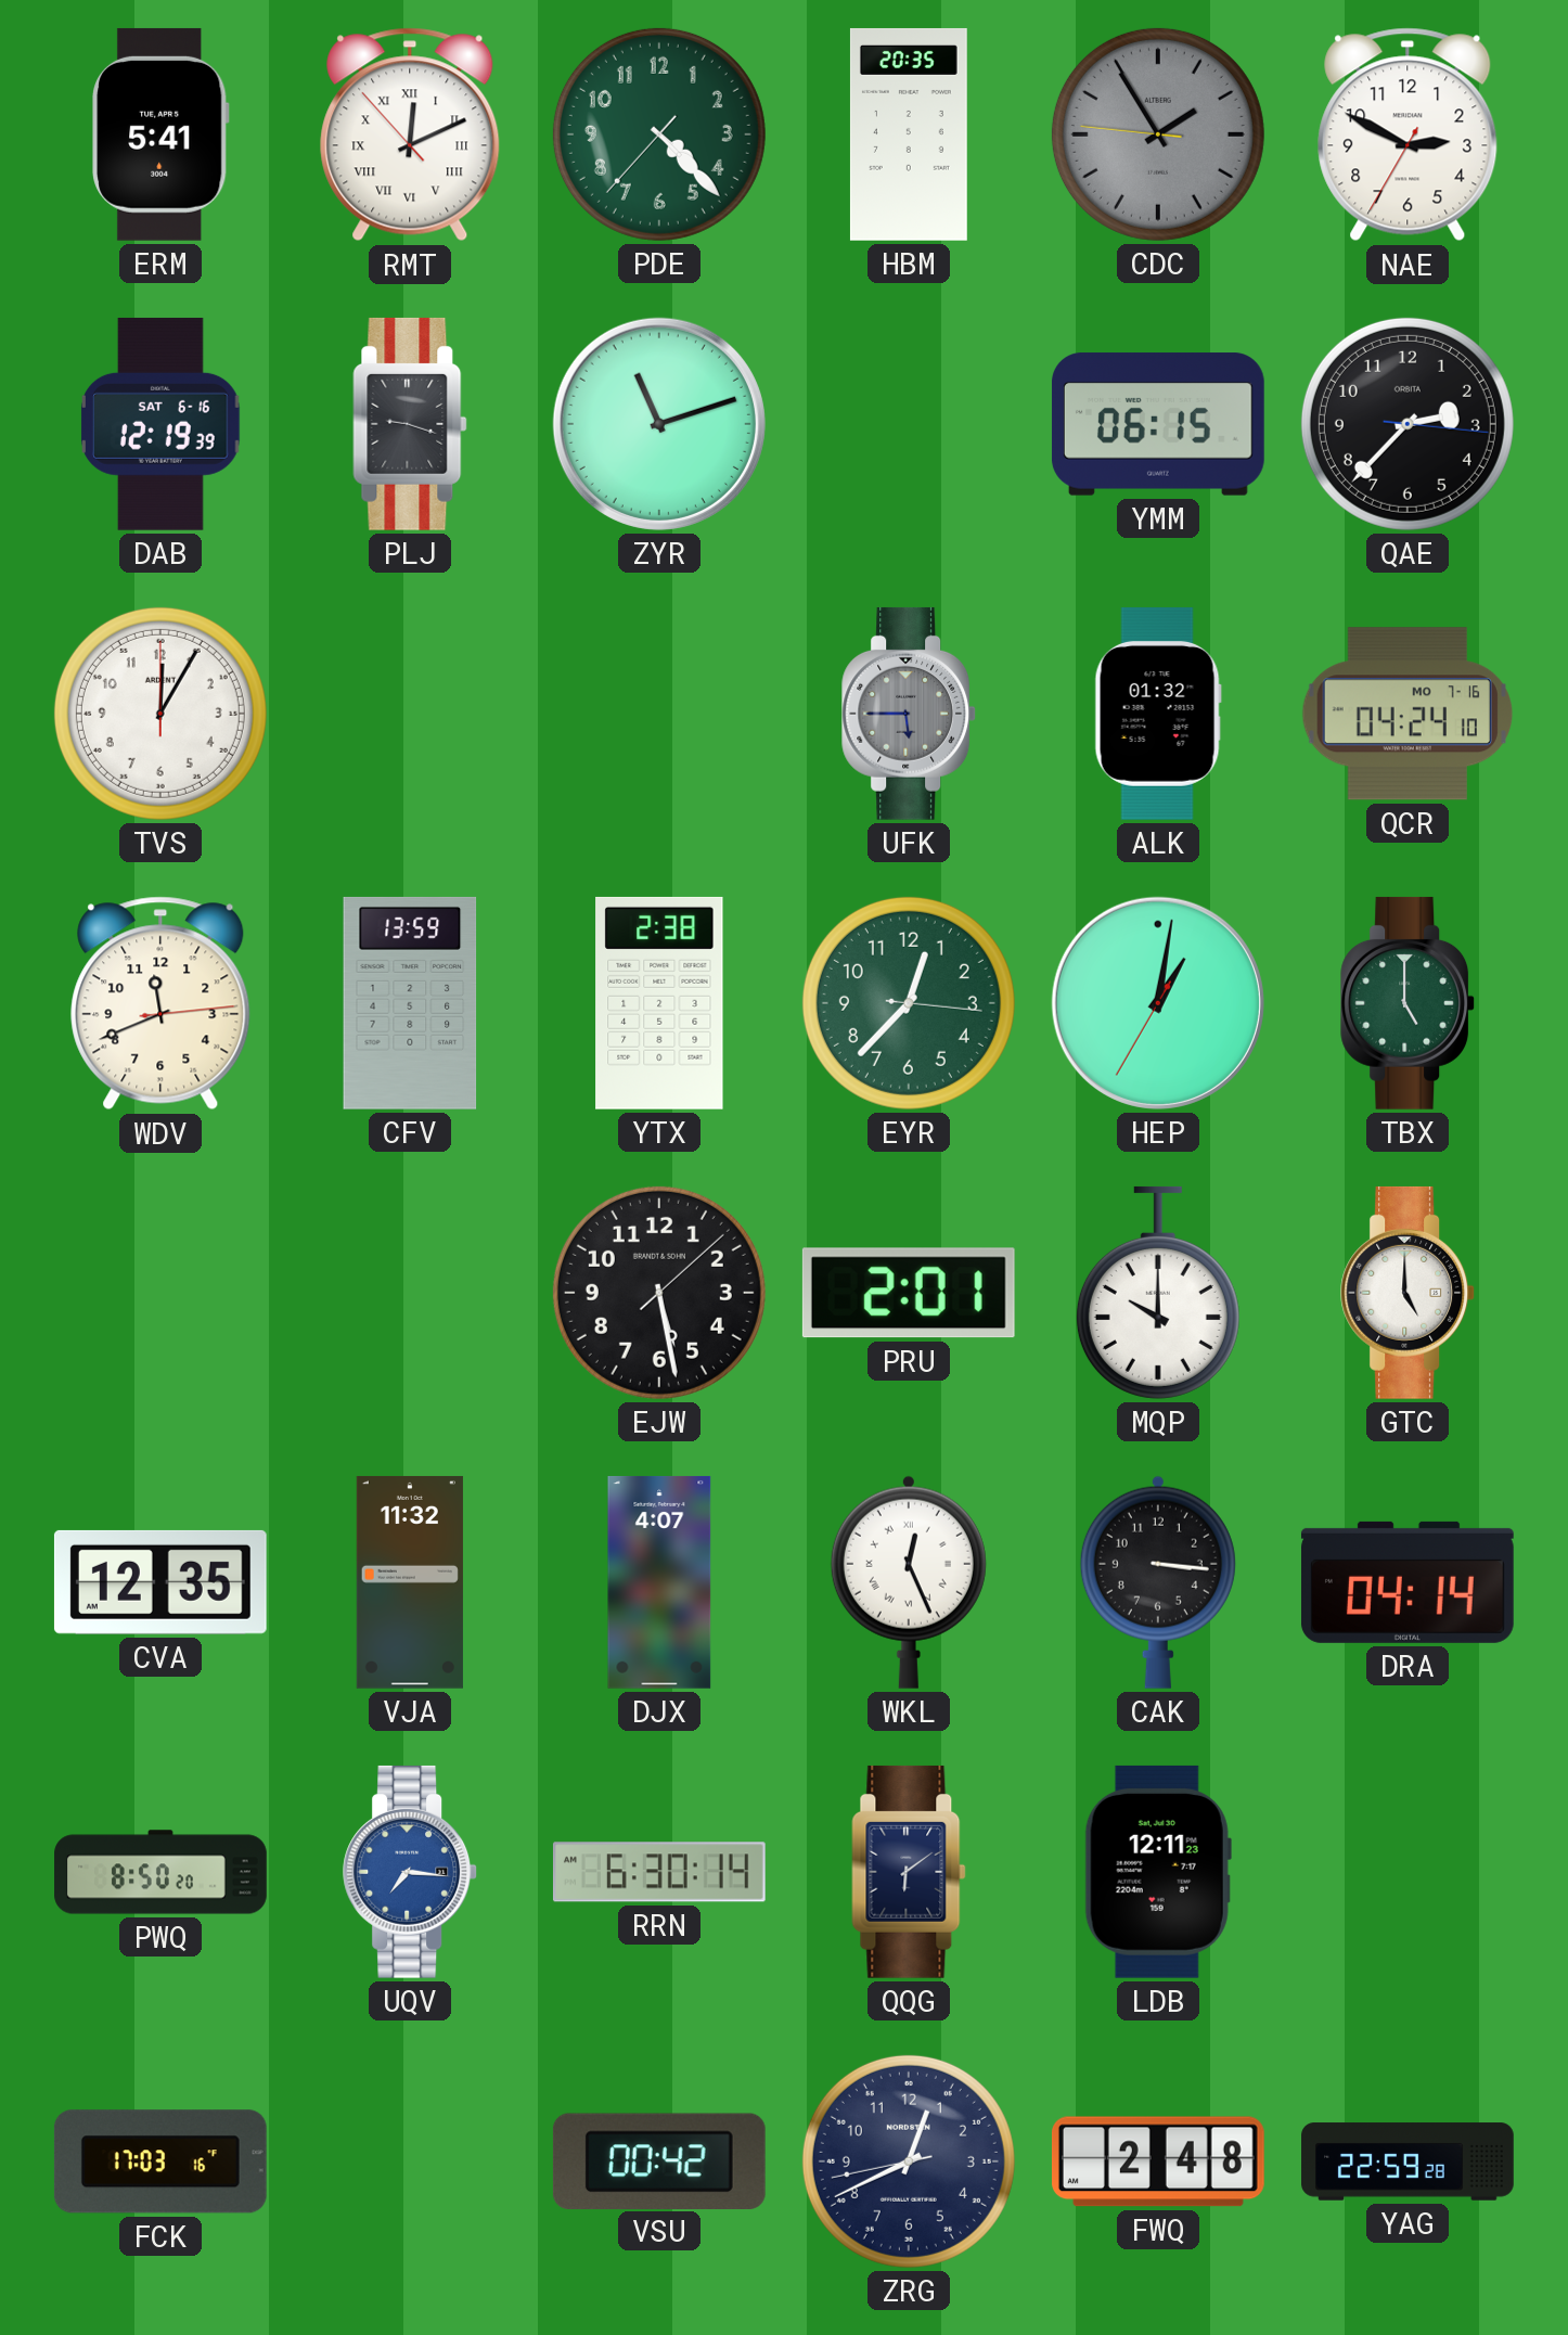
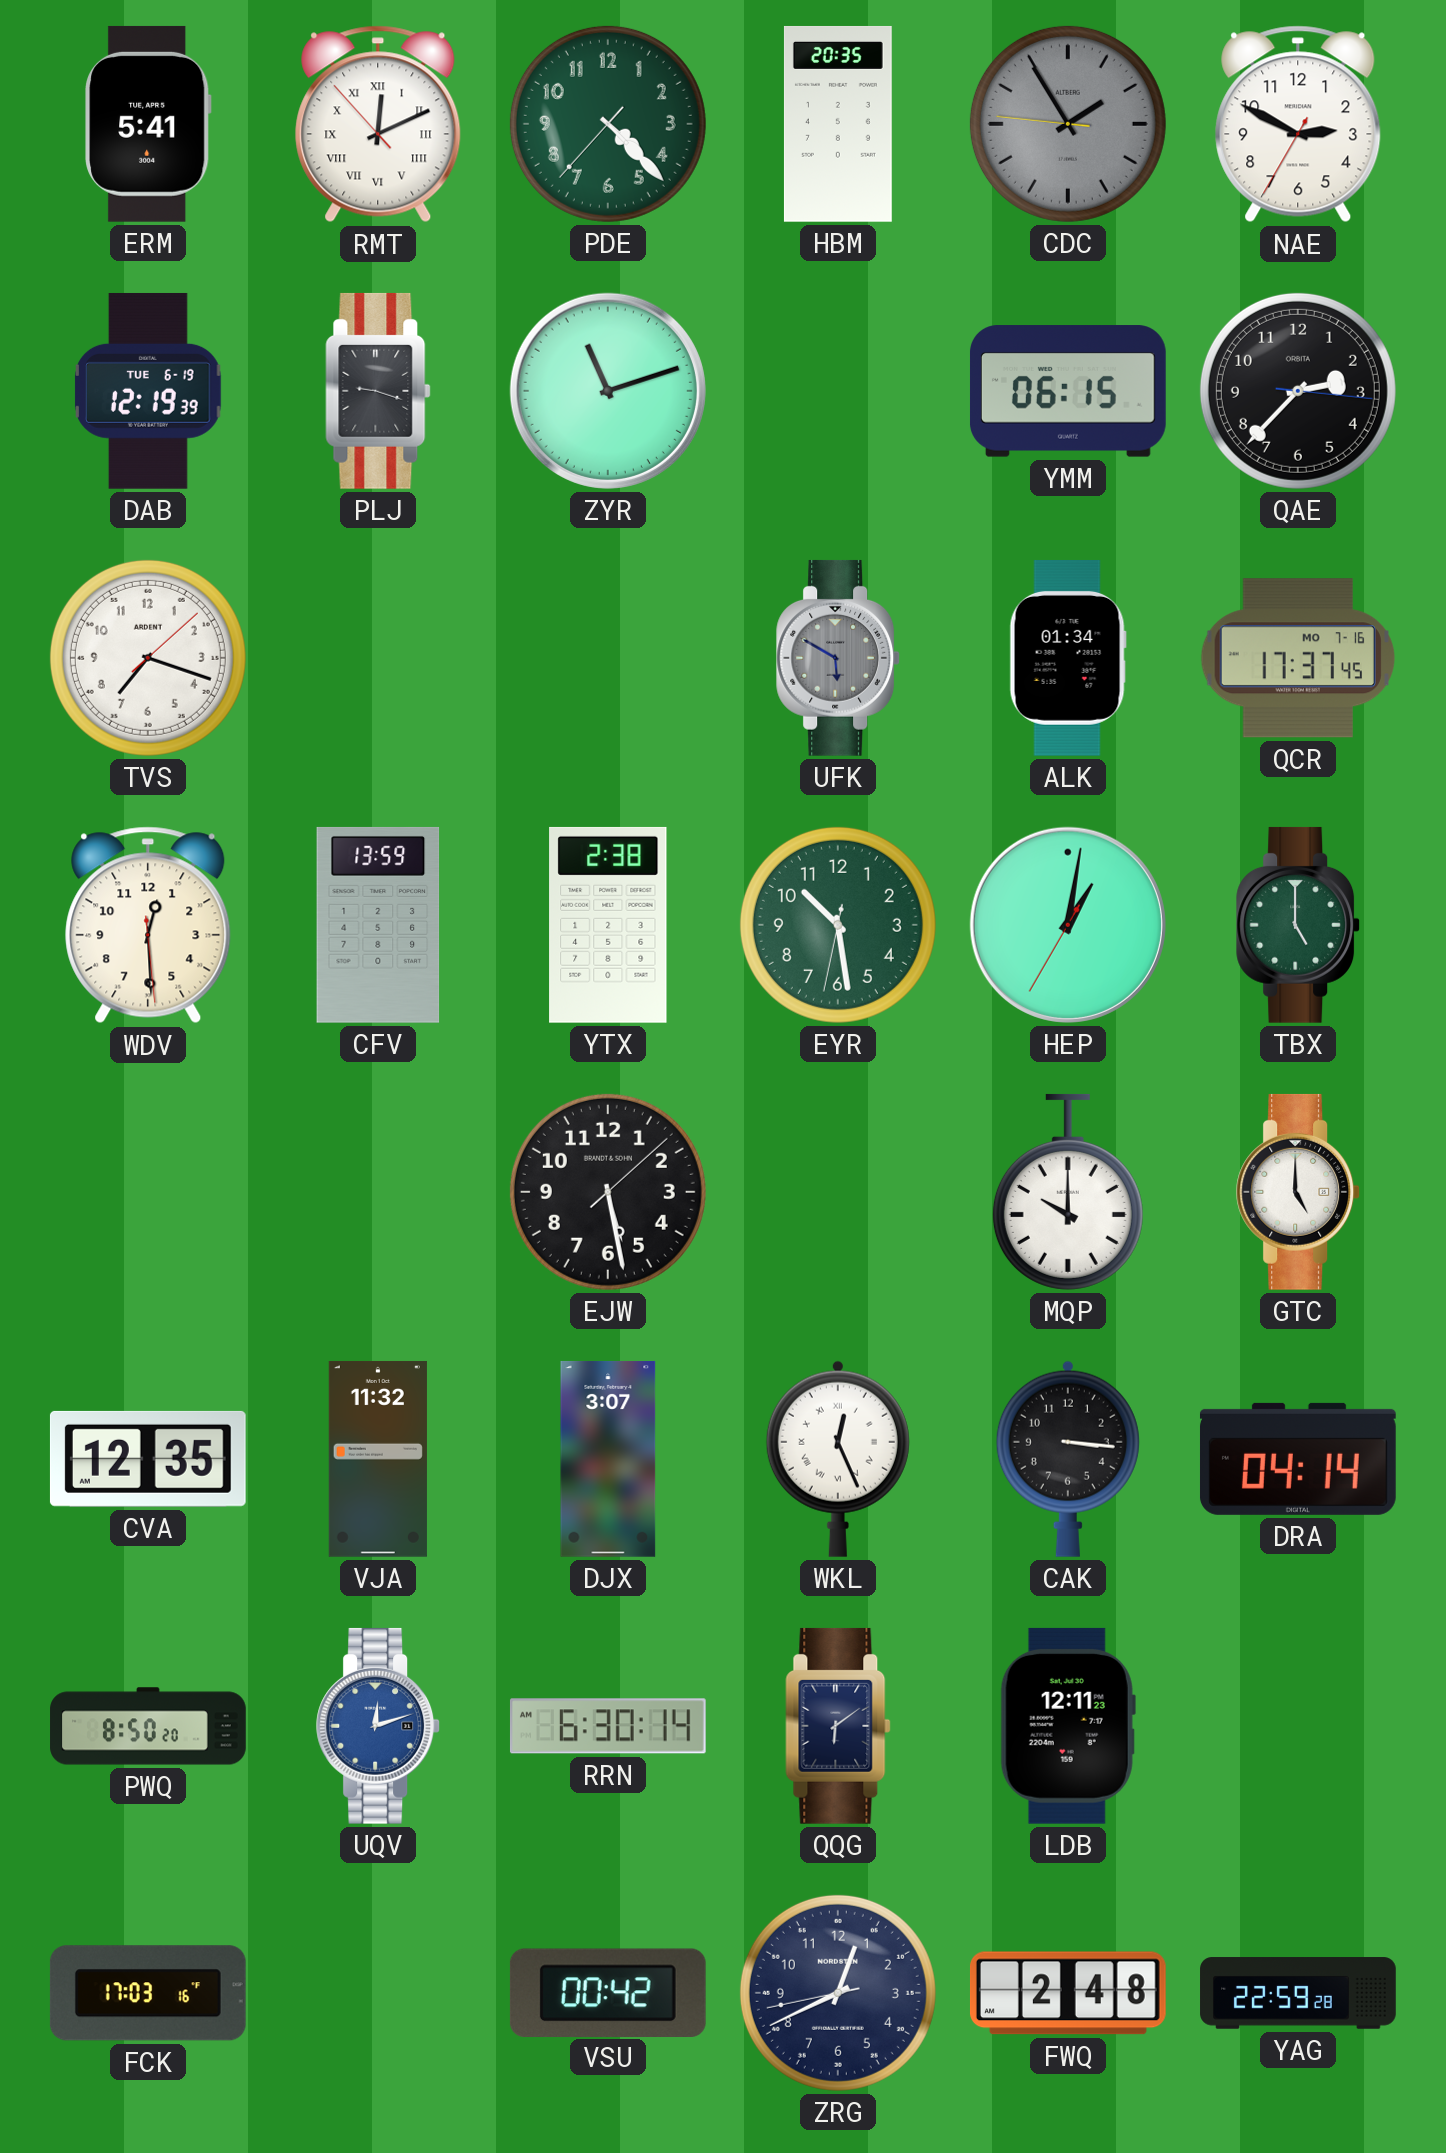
DAB date: SAT 6-16 -> TUE 6-19
TVS: 12:05 -> 7:18
UFK: 5:45 -> 5:50
ALK: 01:32 -> 01:34
QCR: 04:24 -> 17:37
WDV: 11:41 -> 12:29
EYR: 12:37 -> 10:28
PRU: 2:01 -> none
DJX: 4:07 -> 3:07
UQV: 7:16 -> 12:12
